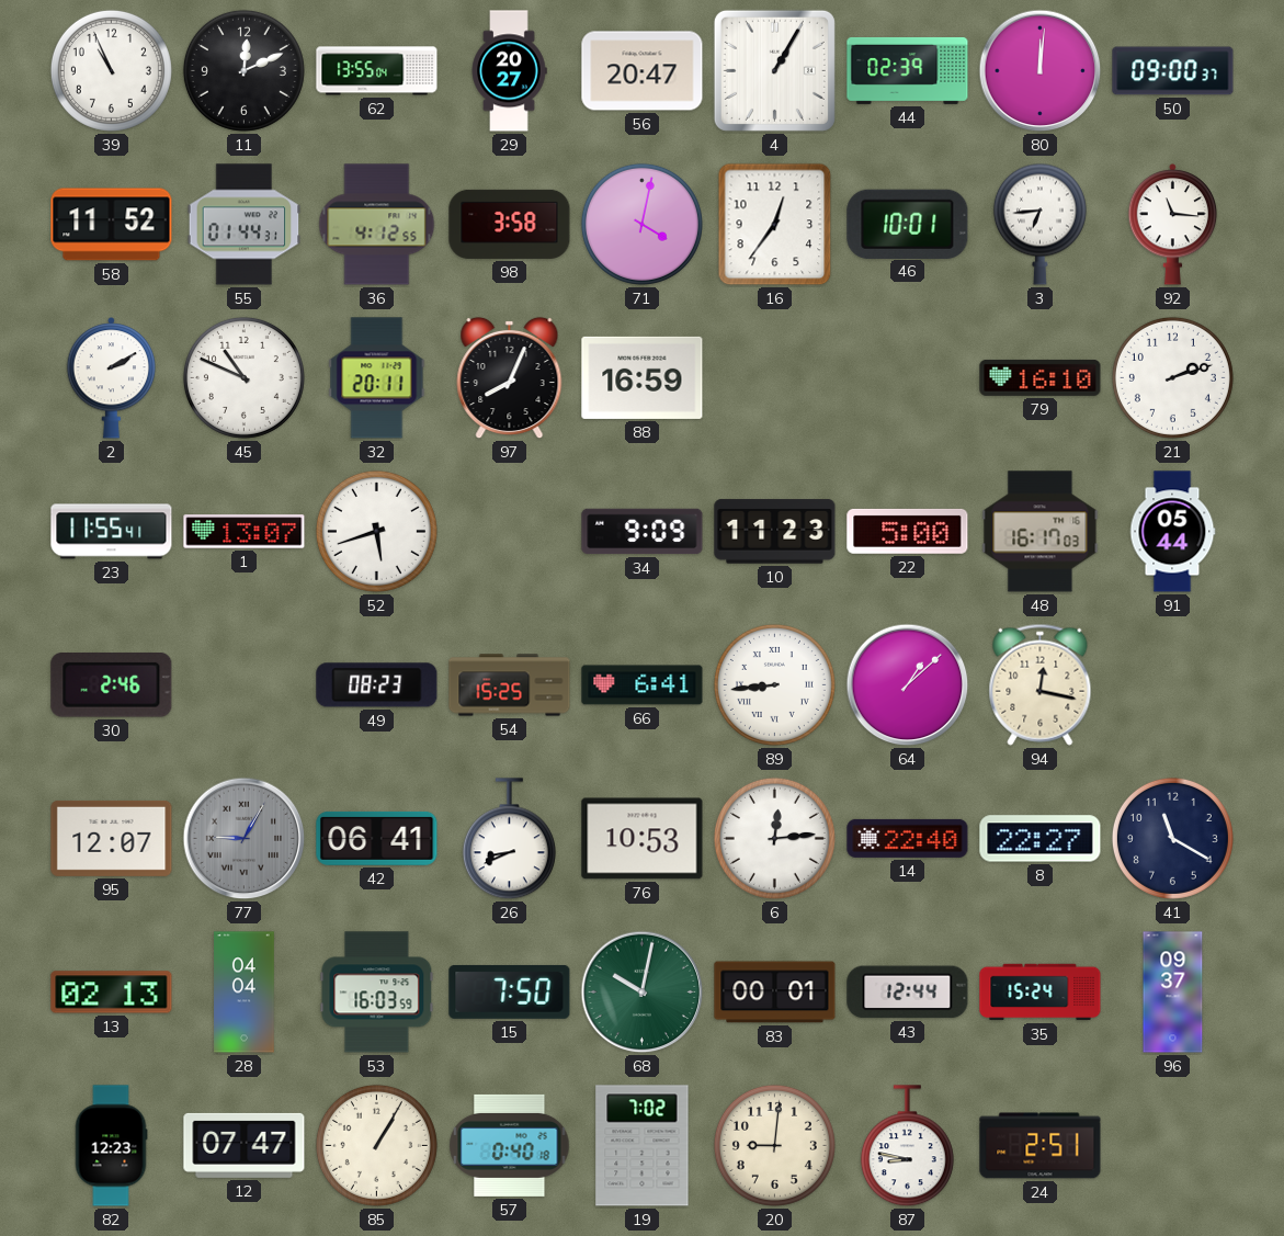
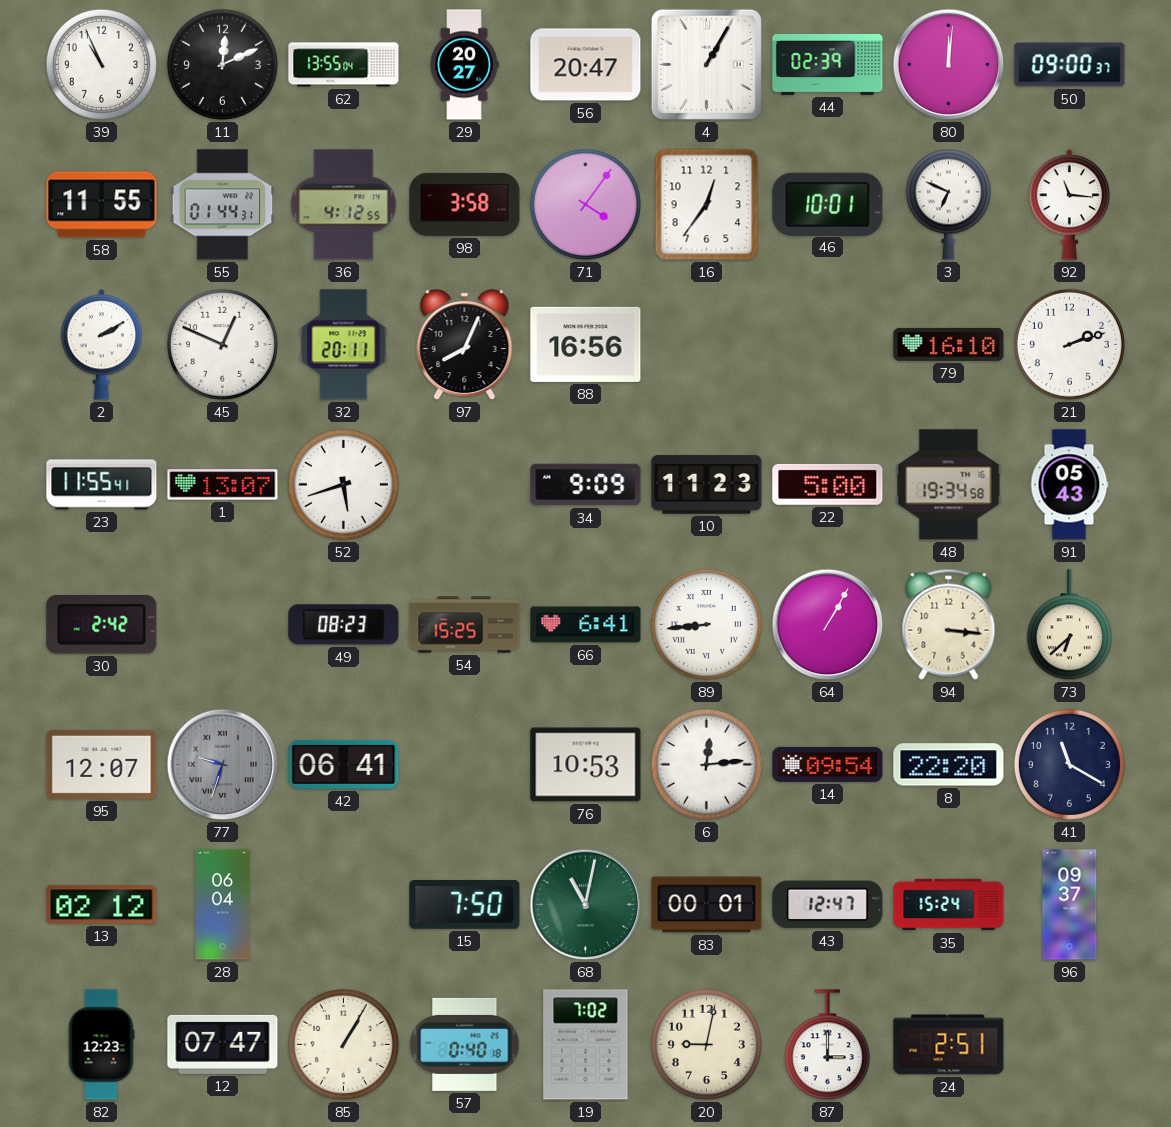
58: 11:52 -> 11:55
71: 4:02 -> 4:06
3: 6:44 -> 6:49
45: 10:49 -> 12:49
88: 16:59 -> 16:56
48: 16:17 -> 19:34
91: 05:44 -> 05:43
30: 2:46 -> 2:42
64: 1:08 -> 1:05
94: 12:17 -> 3:16
73: none -> 6:38
77: 9:05 -> 9:33
26: 8:41 -> none
14: 22:40 -> 09:54
8: 22:27 -> 22:20
13: 02:13 -> 02:12
28: 04:04 -> 06:04
53: 16:03 -> none
68: 10:02 -> 11:02
43: 12:44 -> 12:47
20: 9:01 -> 9:02
87: 8:47 -> 3:00
